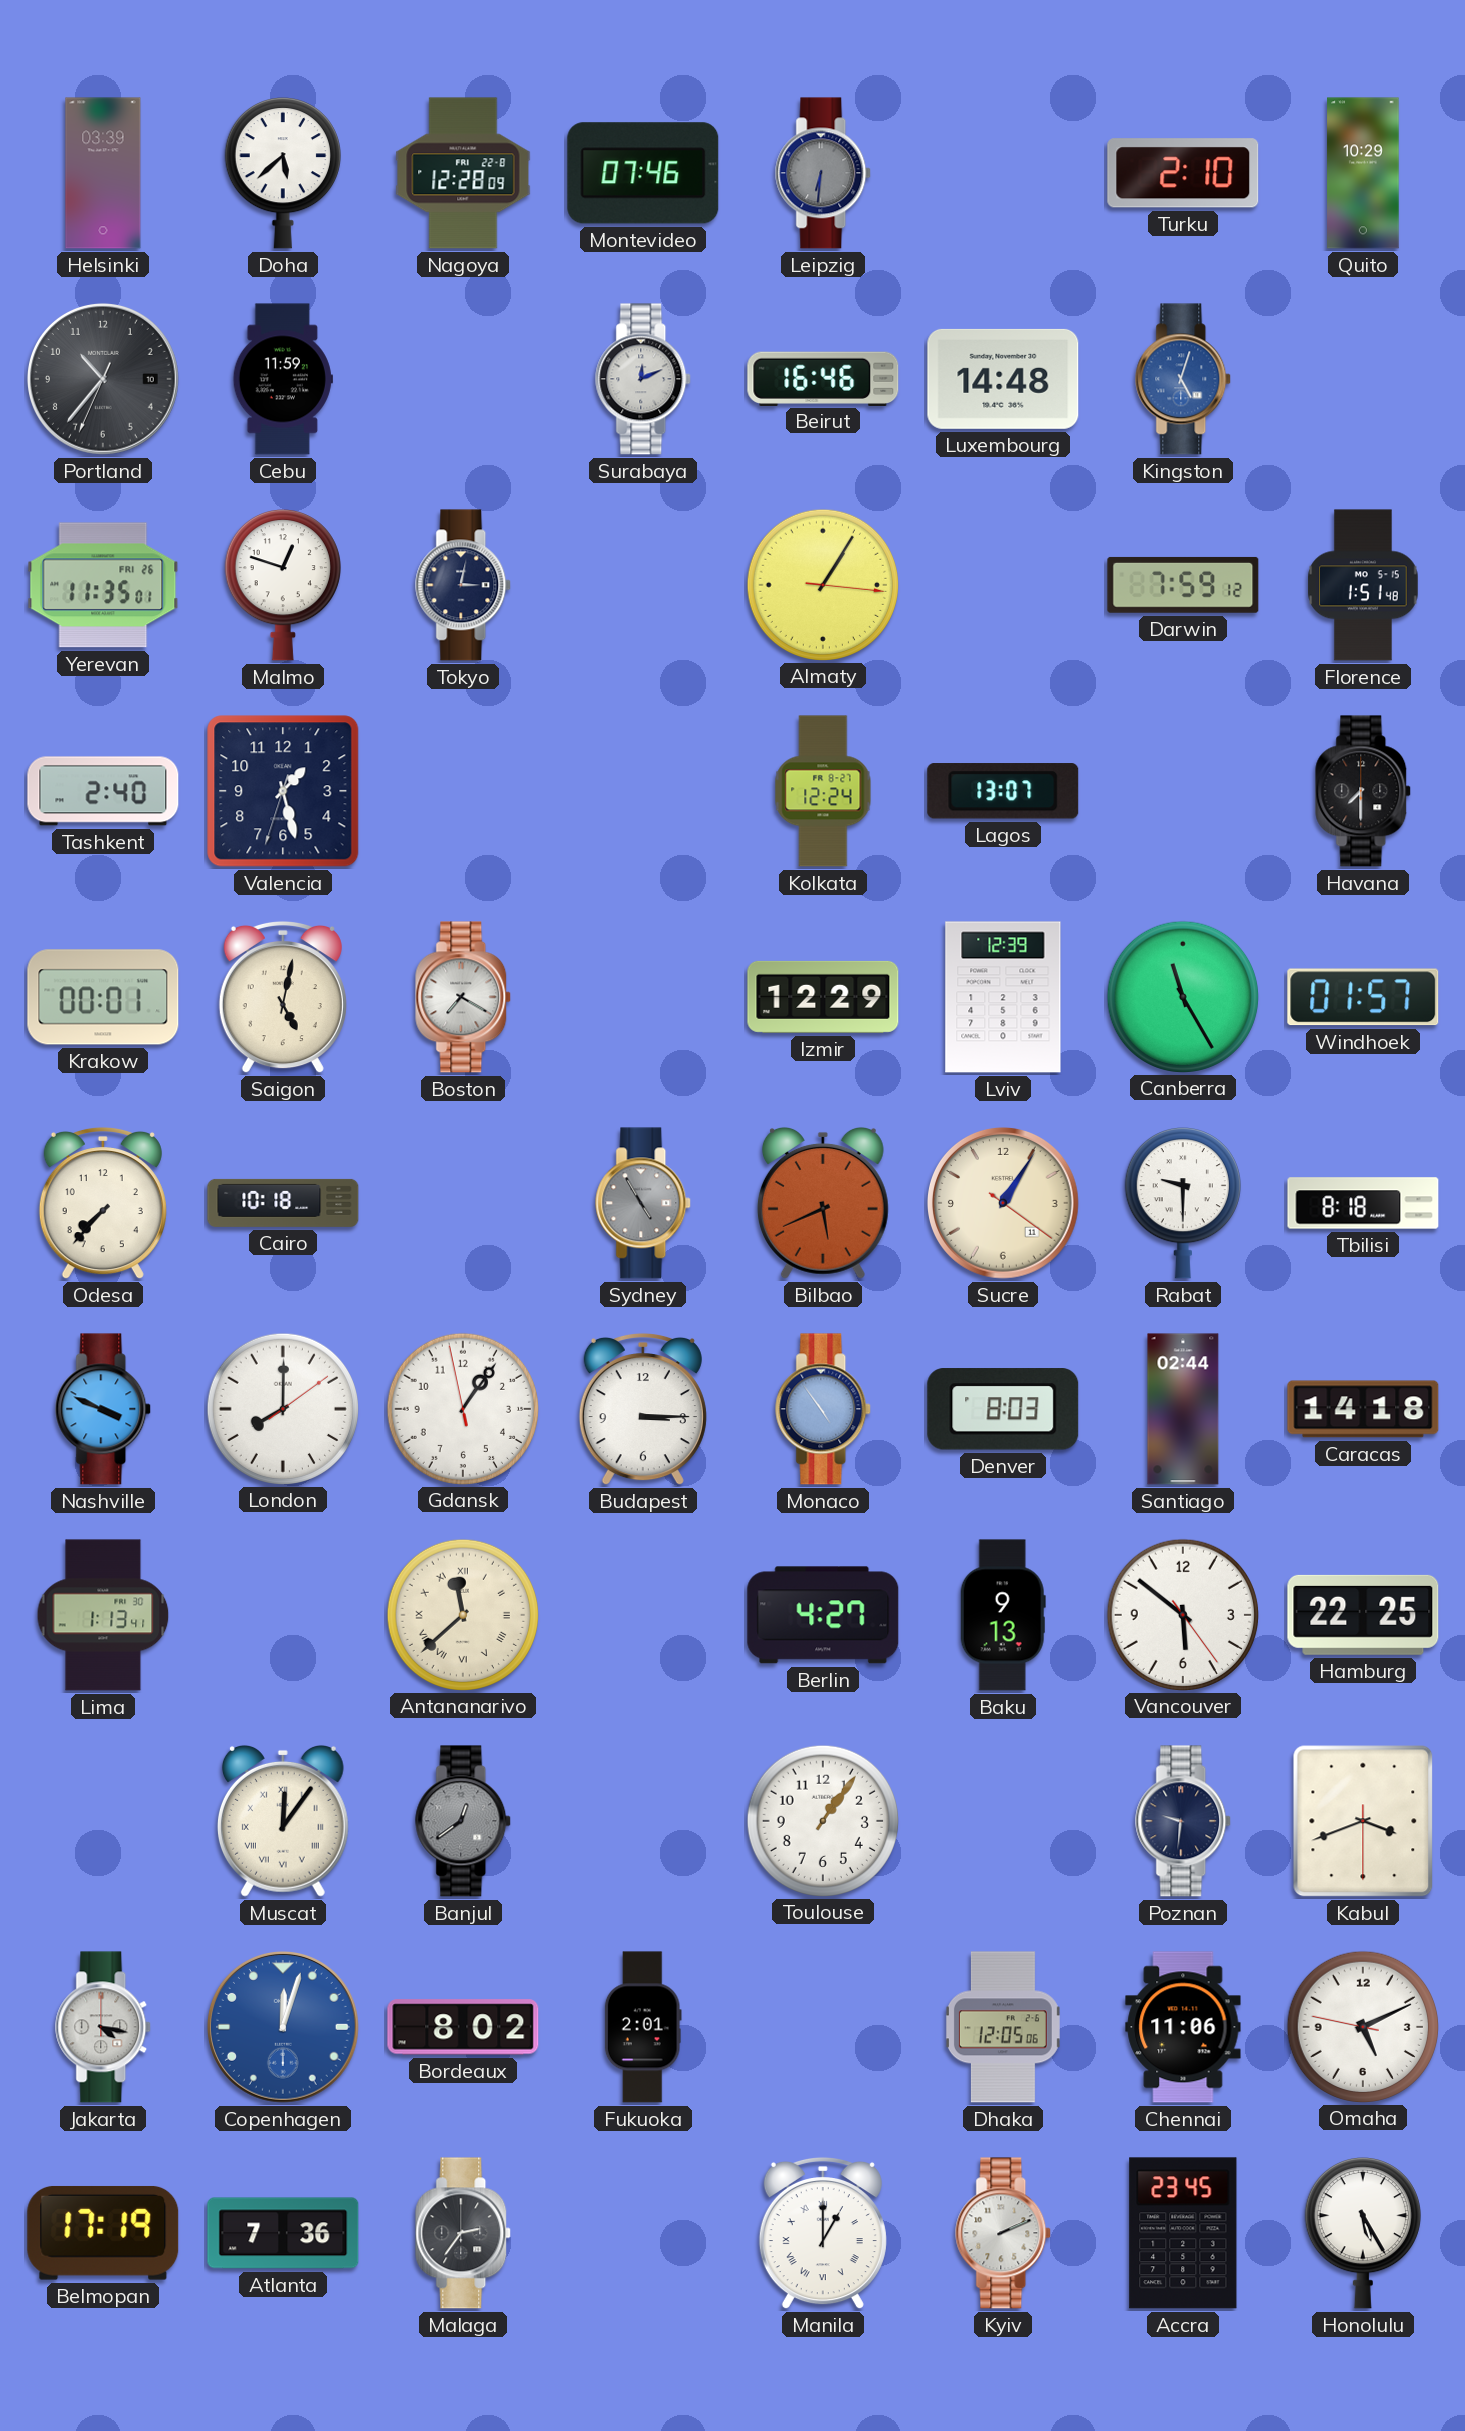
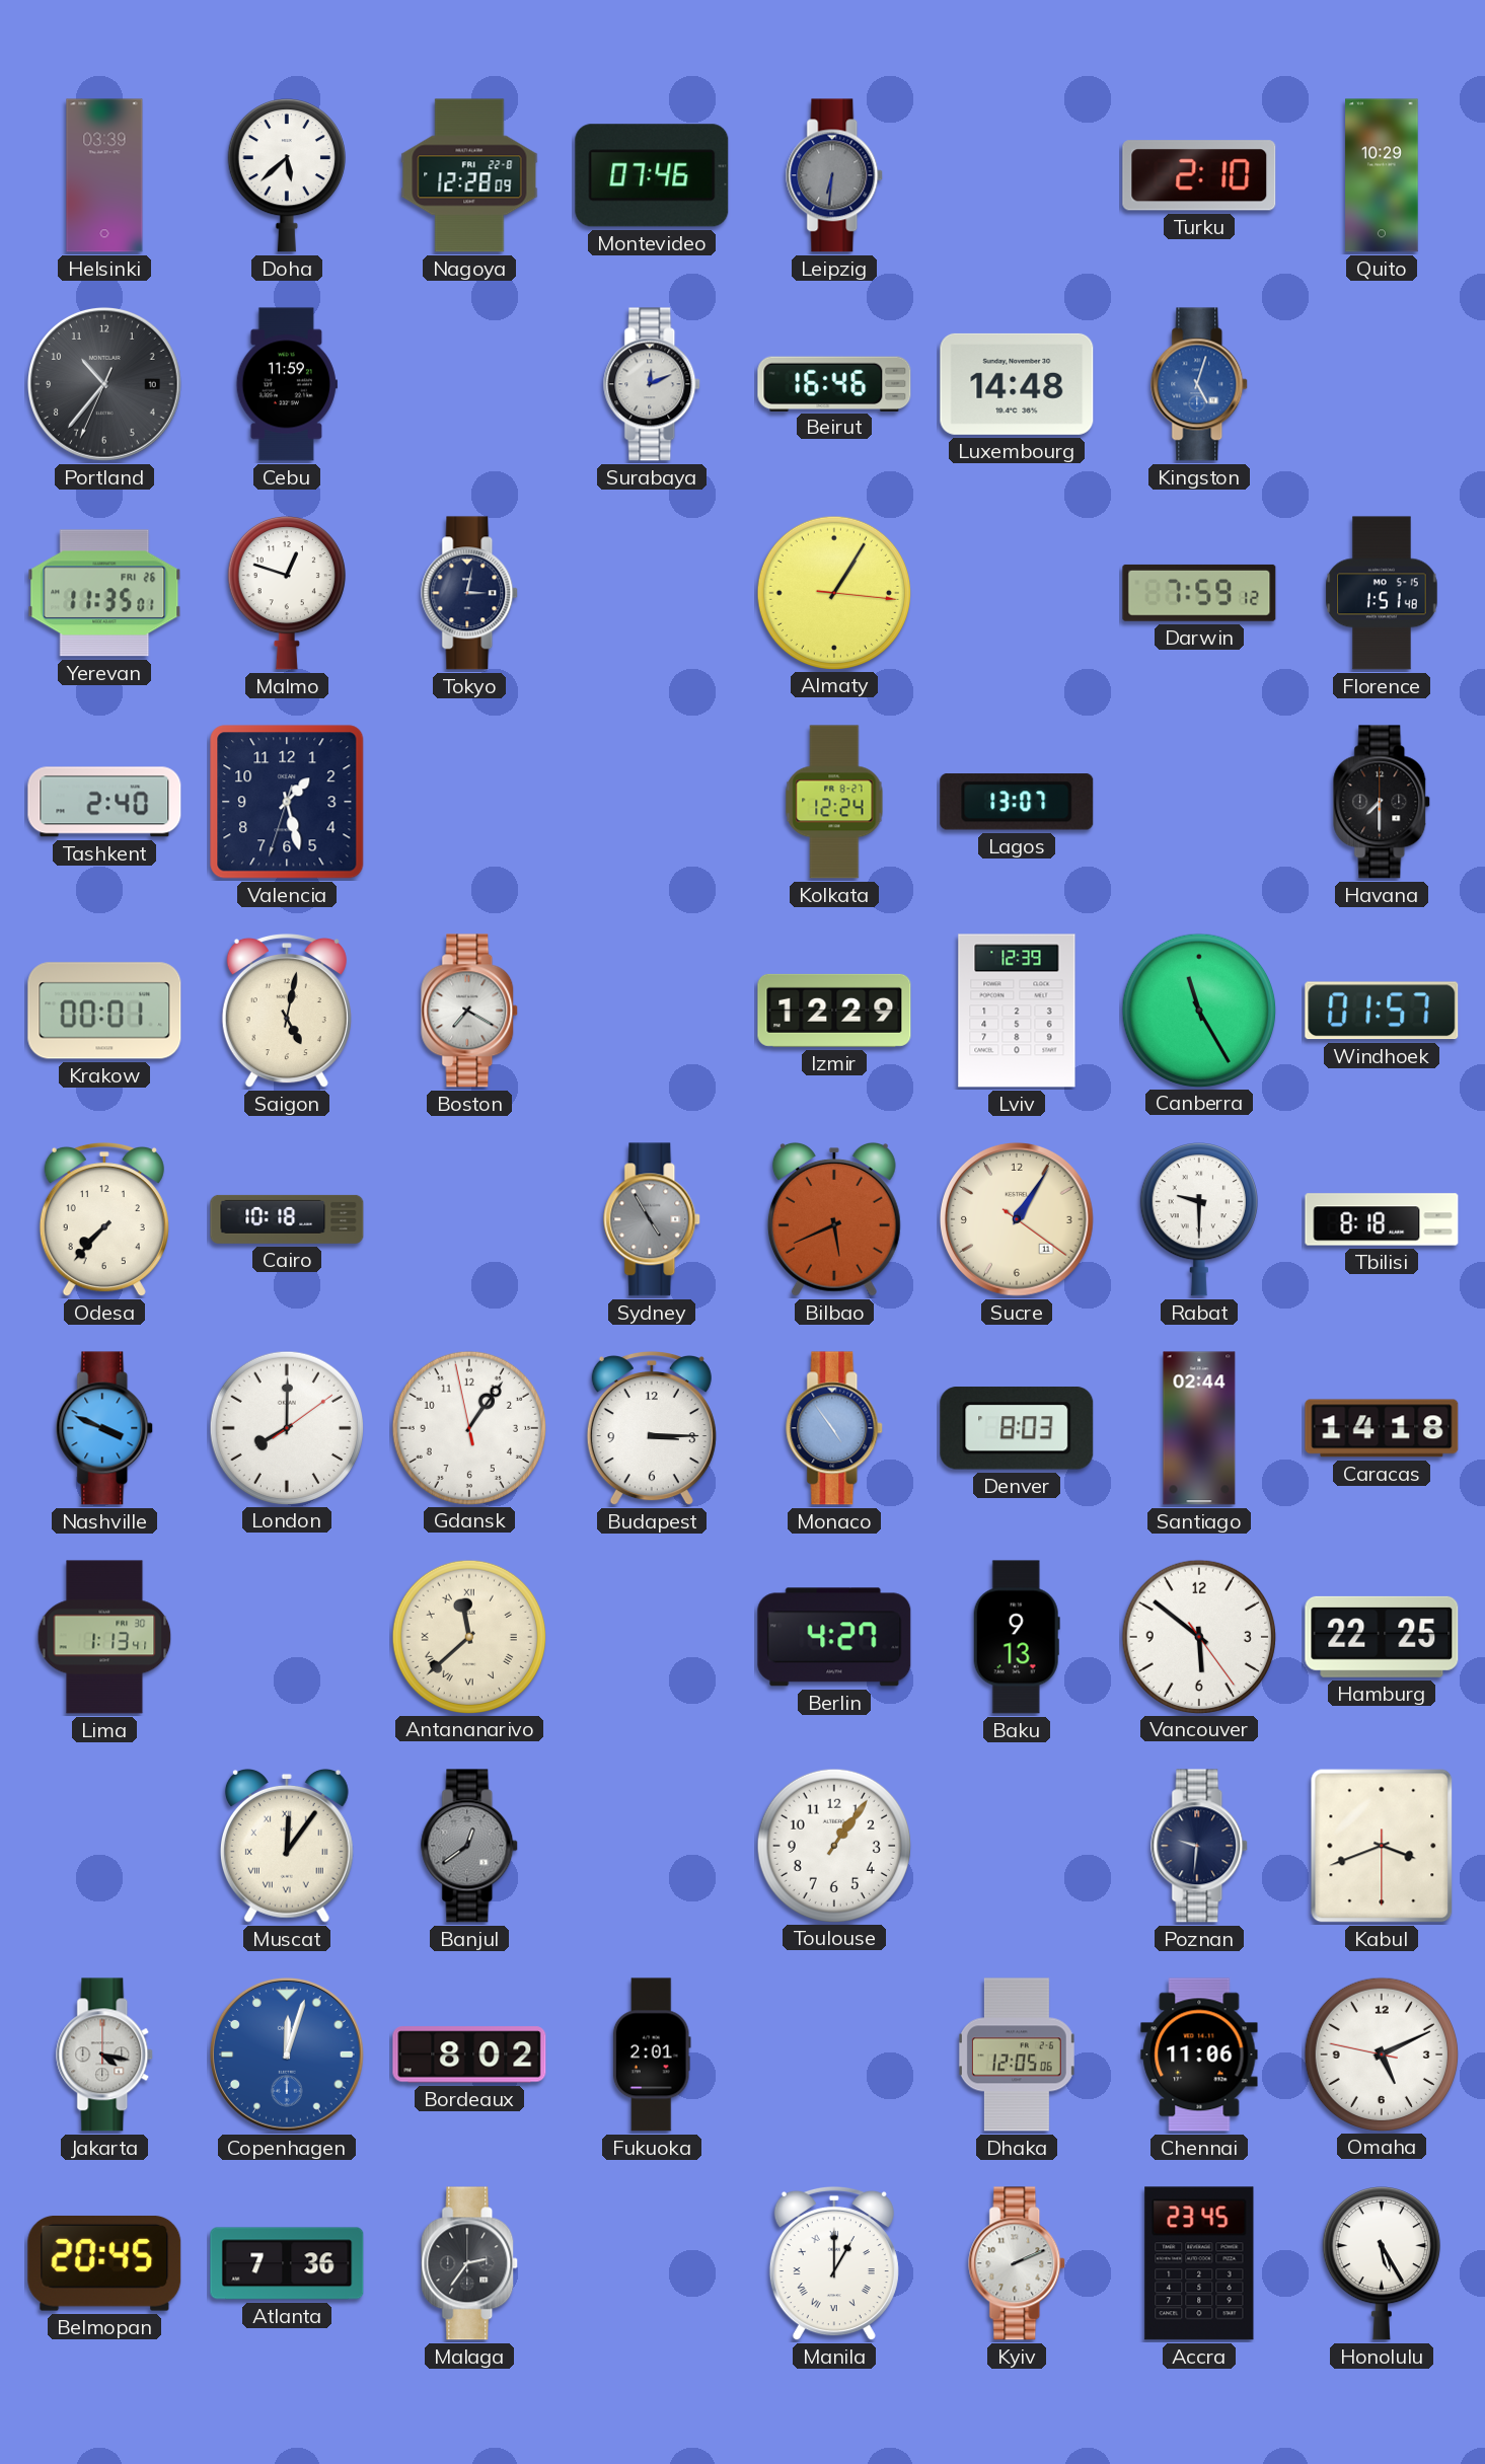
Belmopan: 17:19 -> 20:45
